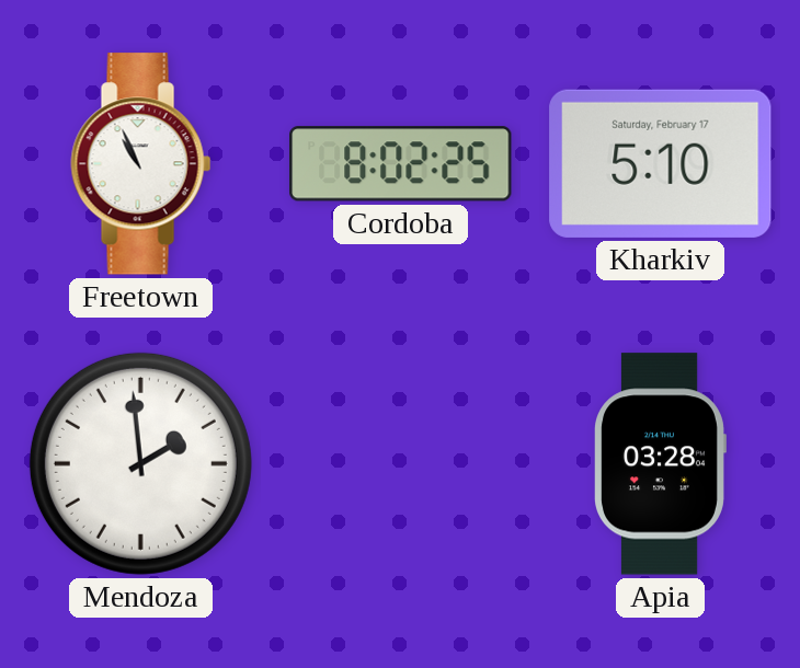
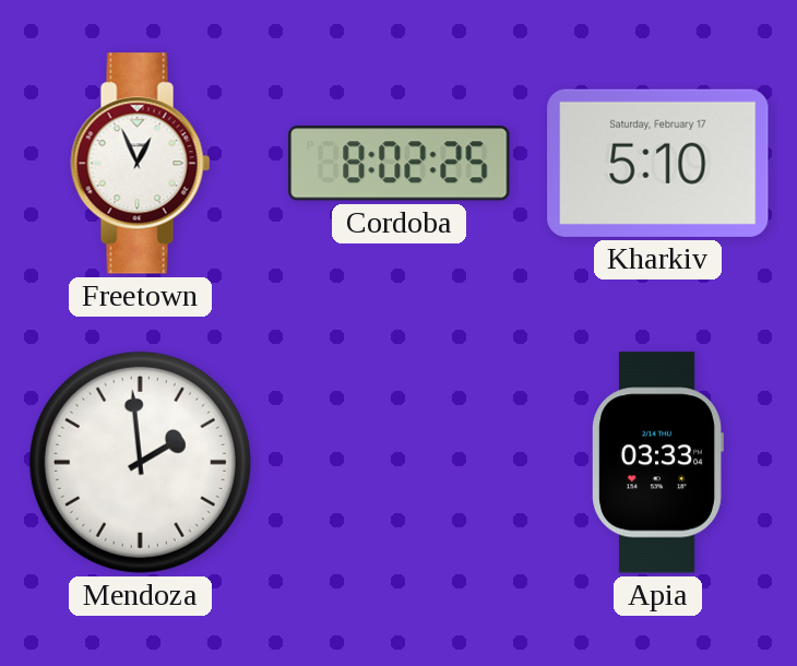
Freetown: 10:56 -> 12:56
Apia: 03:28 -> 03:33
